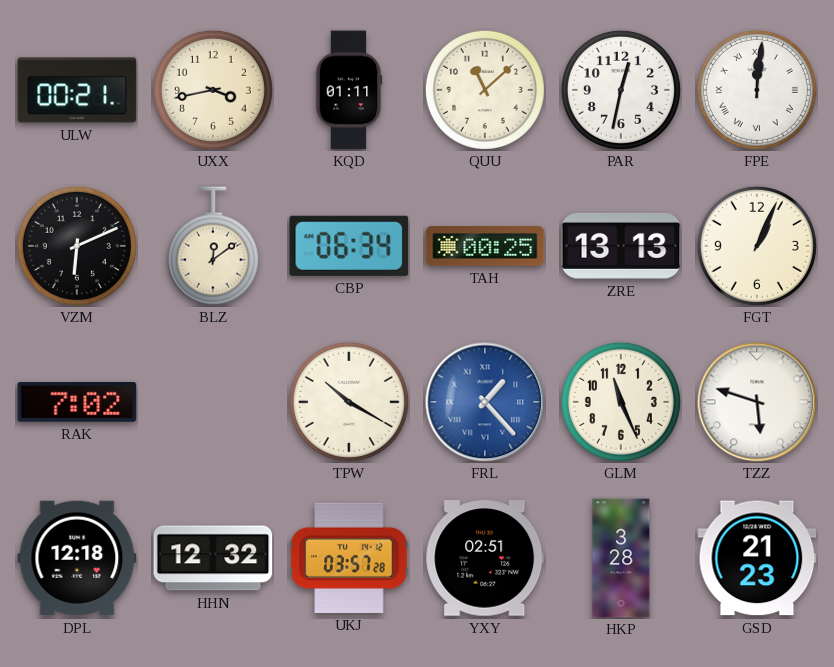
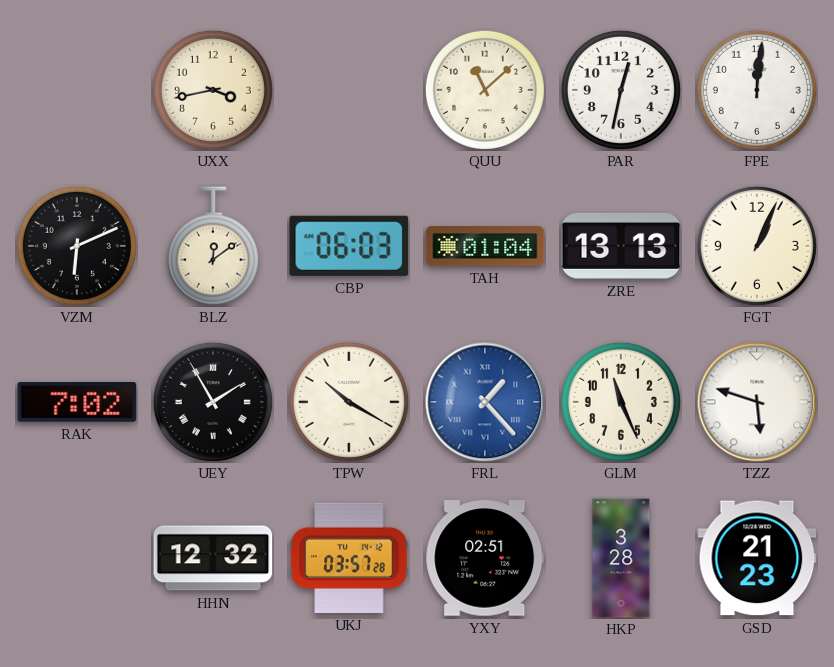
ULW: 00:21 -> none
KQD: 01:11 -> none
FPE numerals: Roman -> Arabic
CBP: 06:34 -> 06:03
TAH: 00:25 -> 01:04
UEY: none -> 1:55
DPL: 12:18 -> none
